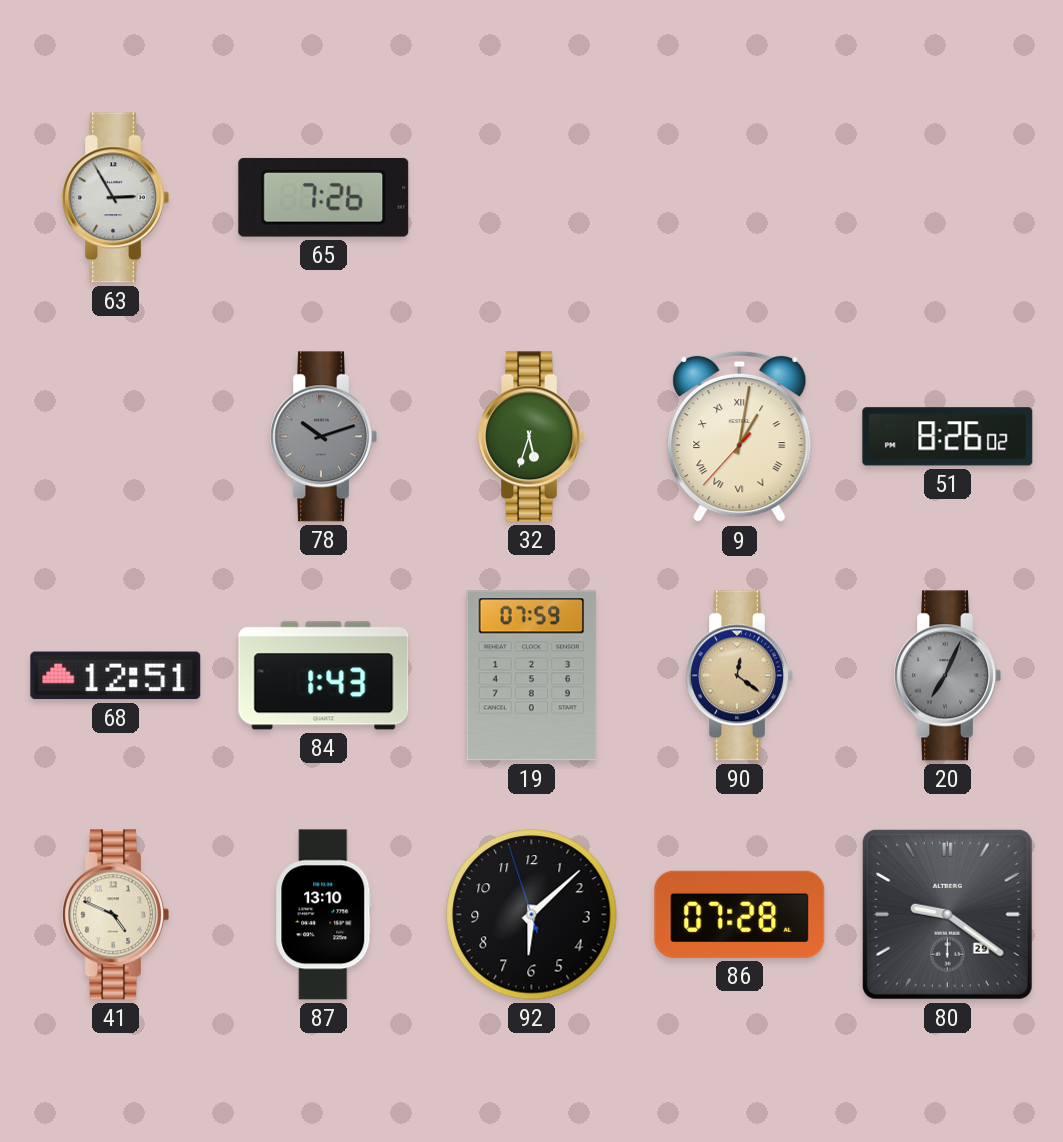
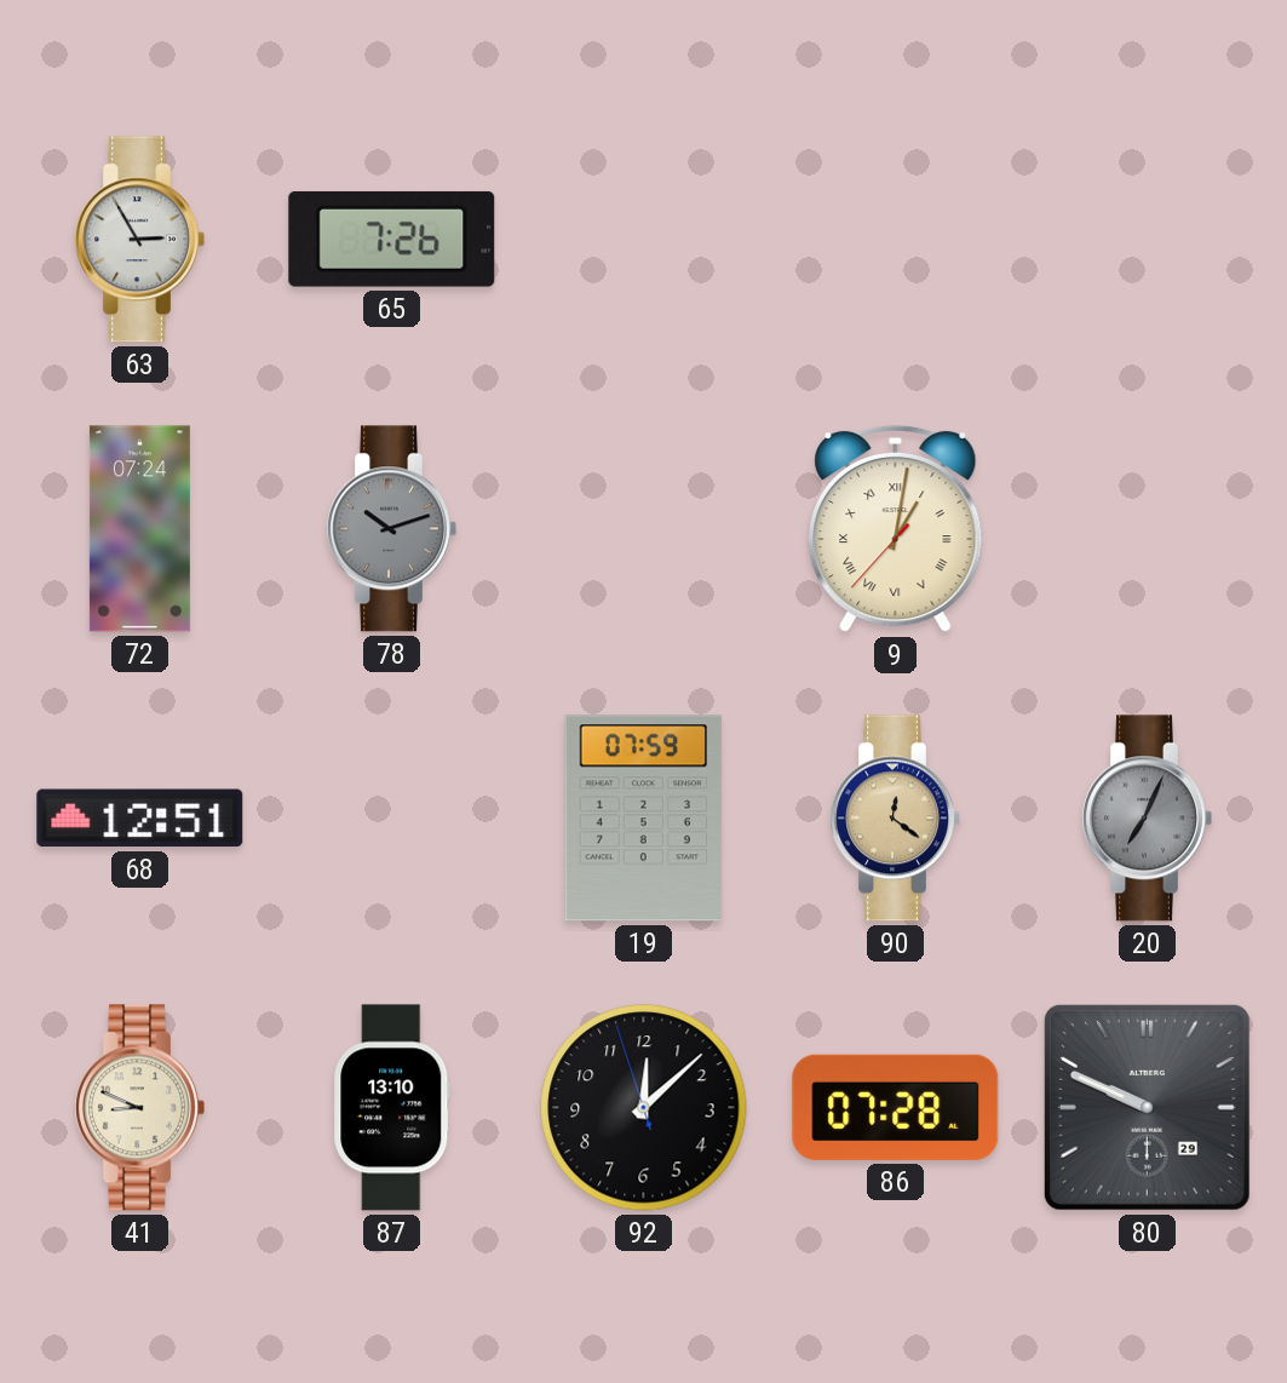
72: none -> 07:24
32: 5:33 -> none
51: 8:26 -> none
84: 1:43 -> none
41: 4:49 -> 8:49
92: 6:07 -> 12:07
80: 9:21 -> 9:49
